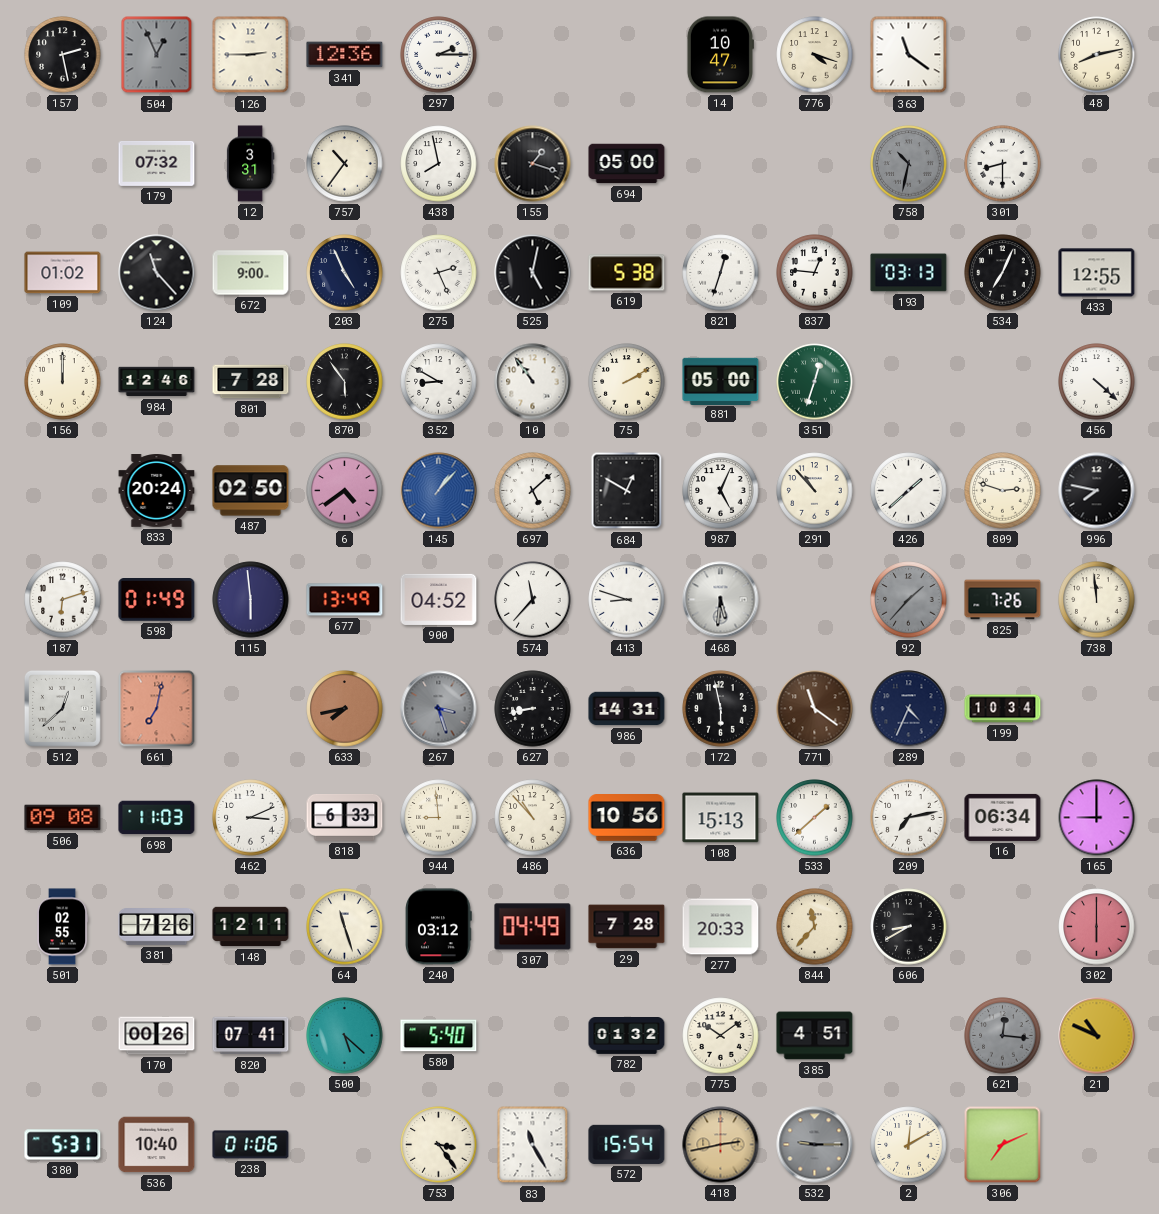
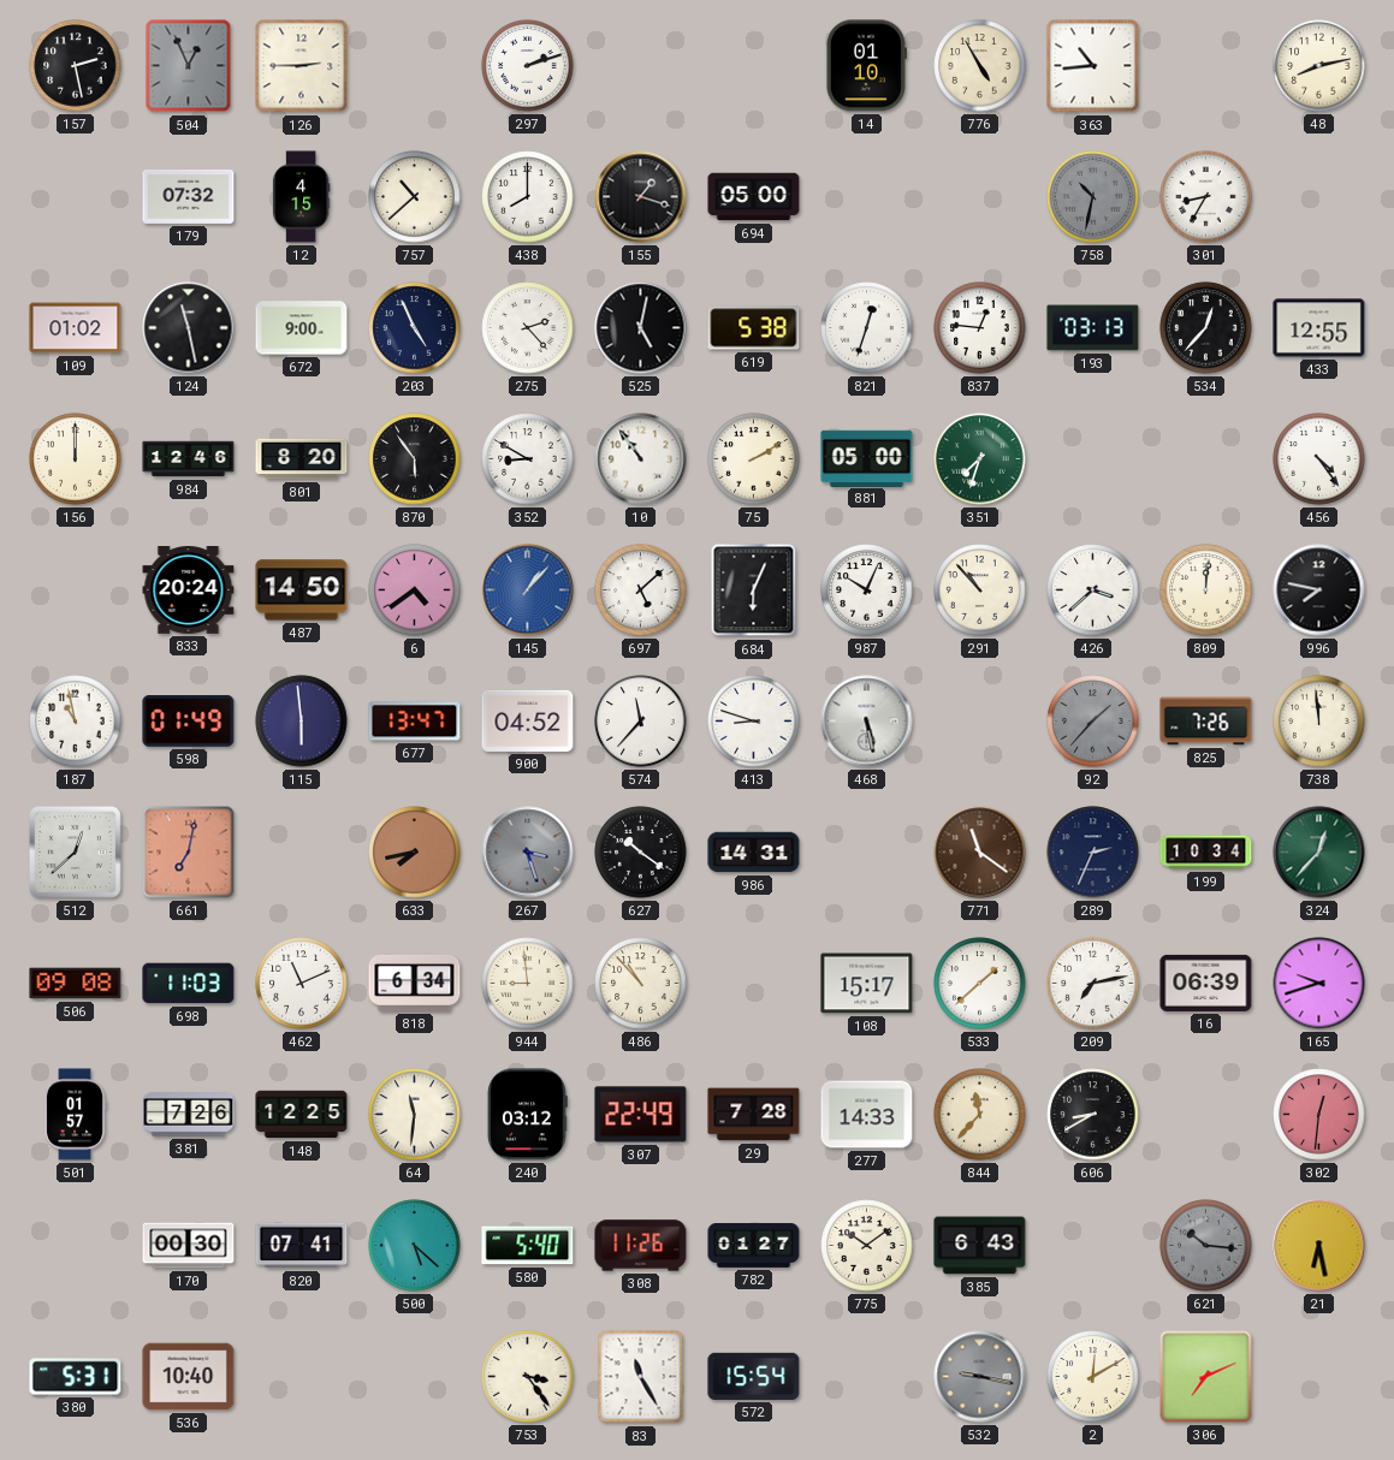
341: 12:36 -> none
297: 2:15 -> 2:12
14: 10:47 -> 01:10
776: 4:18 -> 4:55
363: 11:21 -> 10:44
12: 3:31 -> 4:15
757: 10:36 -> 10:38
438: 7:58 -> 8:00
301: 8:30 -> 8:35
124: 11:23 -> 11:28
275: 2:26 -> 2:23
534: 7:04 -> 12:37
801: 7:28 -> 8:20
351: 12:33 -> 7:33
456: 4:22 -> 4:24
487: 02:50 -> 14:50
684: 12:50 -> 6:04
987: 5:04 -> 10:04
426: 1:38 -> 3:38
809: 2:48 -> 12:01
187: 6:12 -> 10:58
677: 13:49 -> 13:47
468: 5:31 -> 5:28
627: 8:43 -> 10:21
172: 5:58 -> none
289: 4:34 -> 2:34
324: none -> 12:37
462: 3:11 -> 11:11
818: 6:33 -> 6:34
636: 10:56 -> none
108: 15:13 -> 15:17
16: 06:34 -> 06:39
165: 9:00 -> 9:42
501: 02:55 -> 01:57
148: 12:11 -> 12:25
64: 11:27 -> 11:31
307: 04:49 -> 22:49
277: 20:33 -> 14:33
302: 6:00 -> 12:31
170: 00:26 -> 00:30
308: none -> 11:26
782: 01:32 -> 01:27
385: 4:51 -> 6:43
621: 12:16 -> 10:16
21: 10:49 -> 6:28
238: 01:06 -> none
418: 2:43 -> none
532: 9:15 -> 9:17
